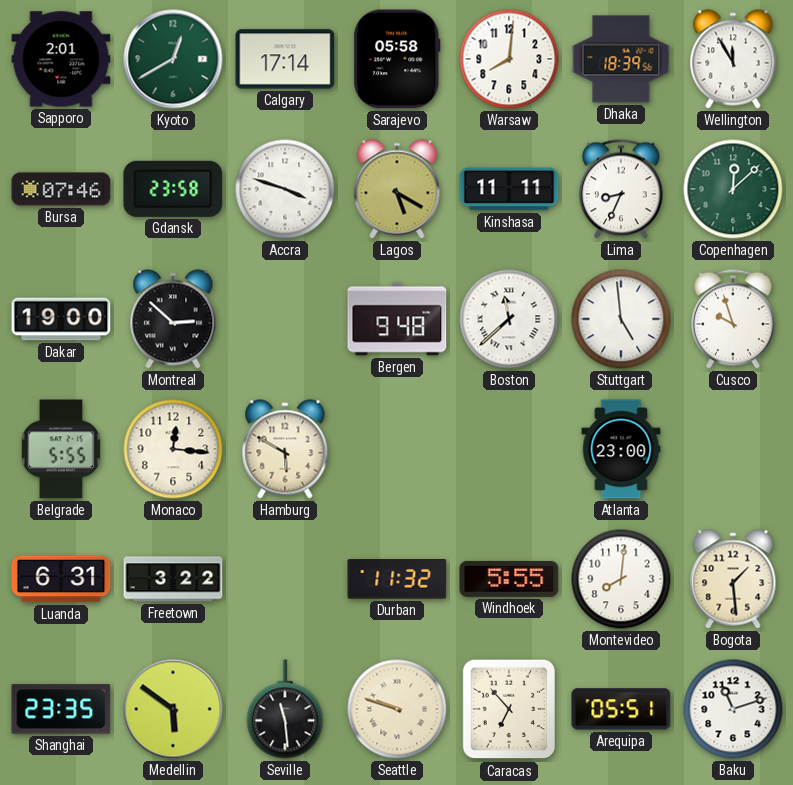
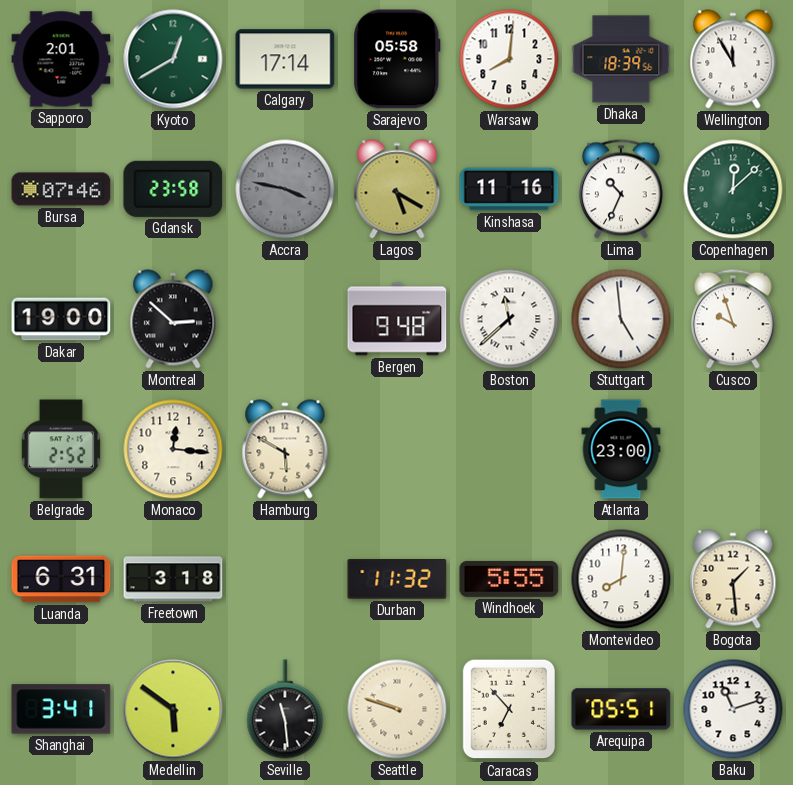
Accra: 3:48 -> 3:47
Accra dial: white -> grey
Kinshasa: 11:11 -> 11:16
Lima: 8:34 -> 10:34
Belgrade: 5:55 -> 2:52
Freetown: 3:22 -> 3:18
Shanghai: 23:35 -> 3:41
